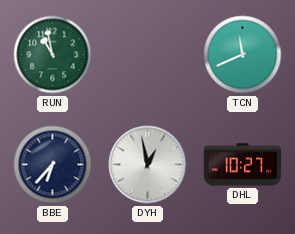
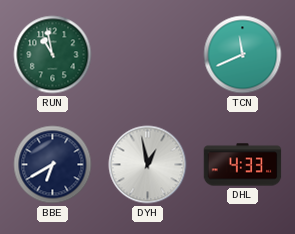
BBE: 6:37 -> 6:40
DHL: 10:27 -> 4:33
